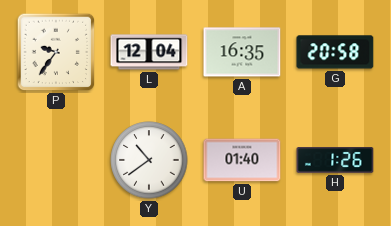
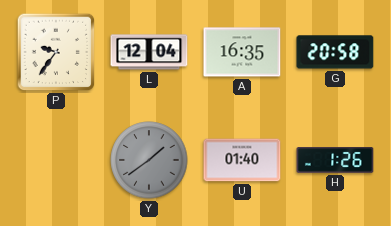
Y: 10:39 -> 1:39
Y dial: white -> grey
